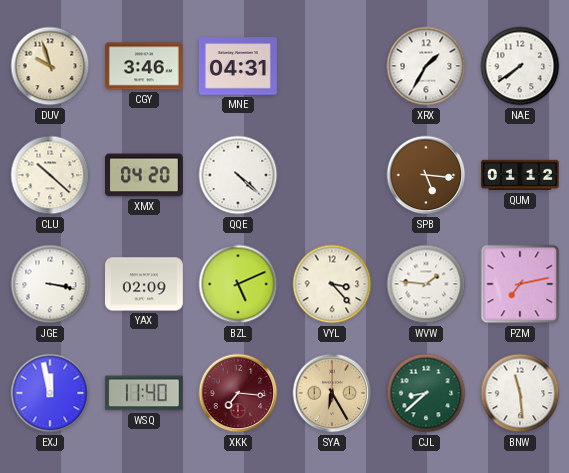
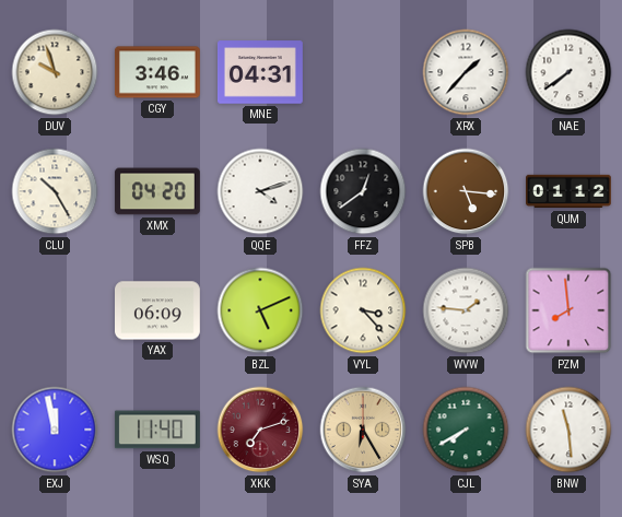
XRX: 1:35 -> 1:37
CLU: 10:22 -> 10:25
QQE: 4:22 -> 4:12
FFZ: none -> 12:39
JGE: 3:17 -> none
YAX: 02:09 -> 06:09
PZM: 7:13 -> 7:59
XKK: 7:16 -> 7:12
CJL: 8:38 -> 7:40
